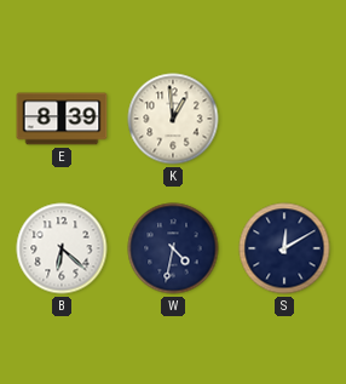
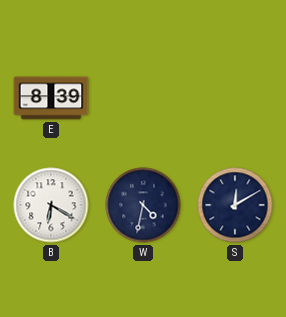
K: 12:59 -> none
B: 6:22 -> 6:20
